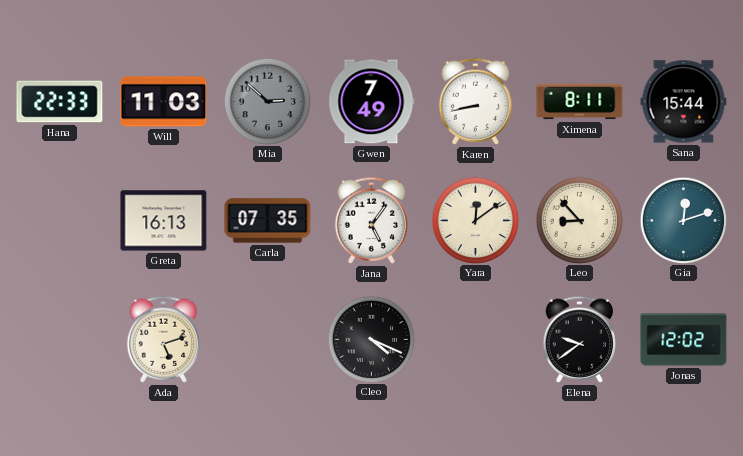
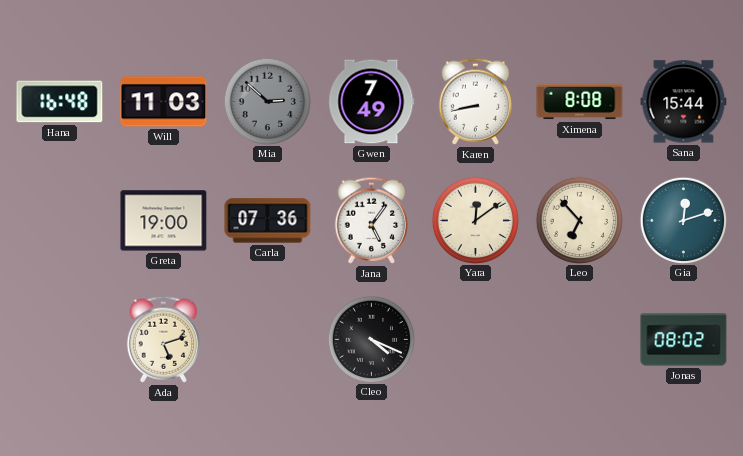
Hana: 22:33 -> 16:48
Ximena: 8:11 -> 8:08
Greta: 16:13 -> 19:00
Carla: 07:35 -> 07:36
Leo: 8:53 -> 6:53
Elena: 9:39 -> none
Jonas: 12:02 -> 08:02
